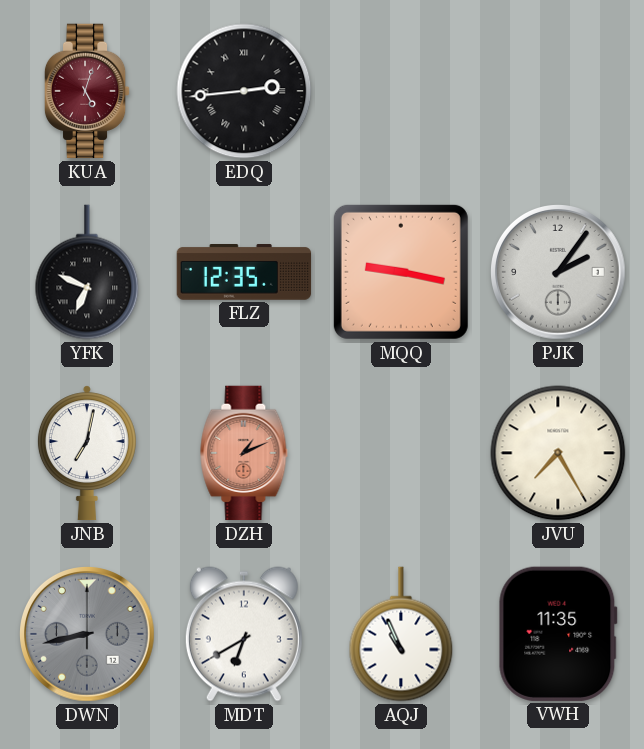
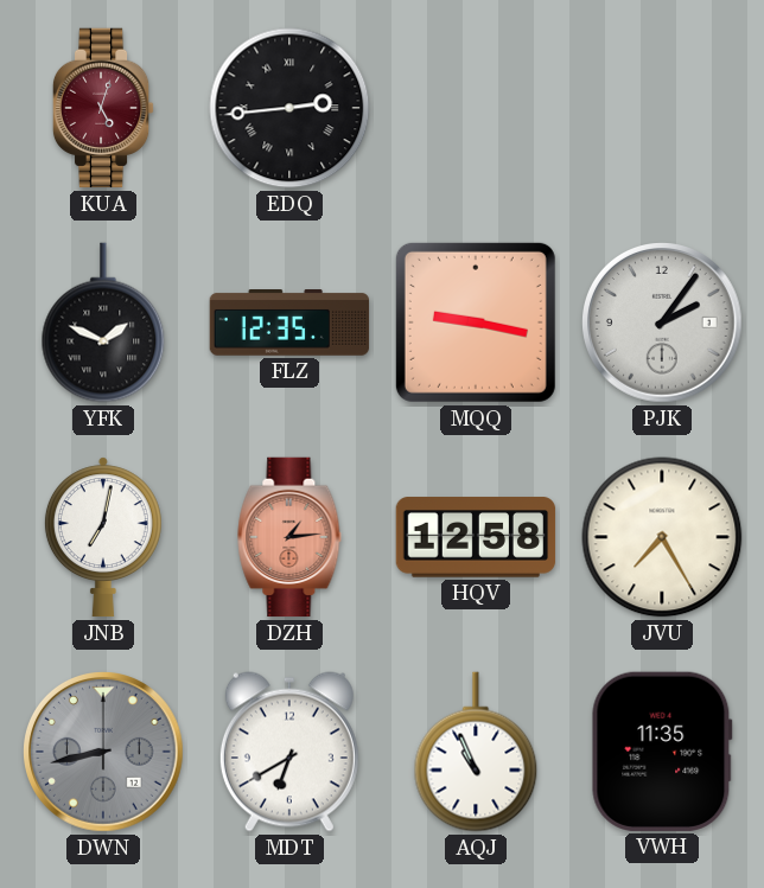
YFK: 6:49 -> 1:49
DZH: 1:11 -> 1:14
HQV: none -> 12:58
